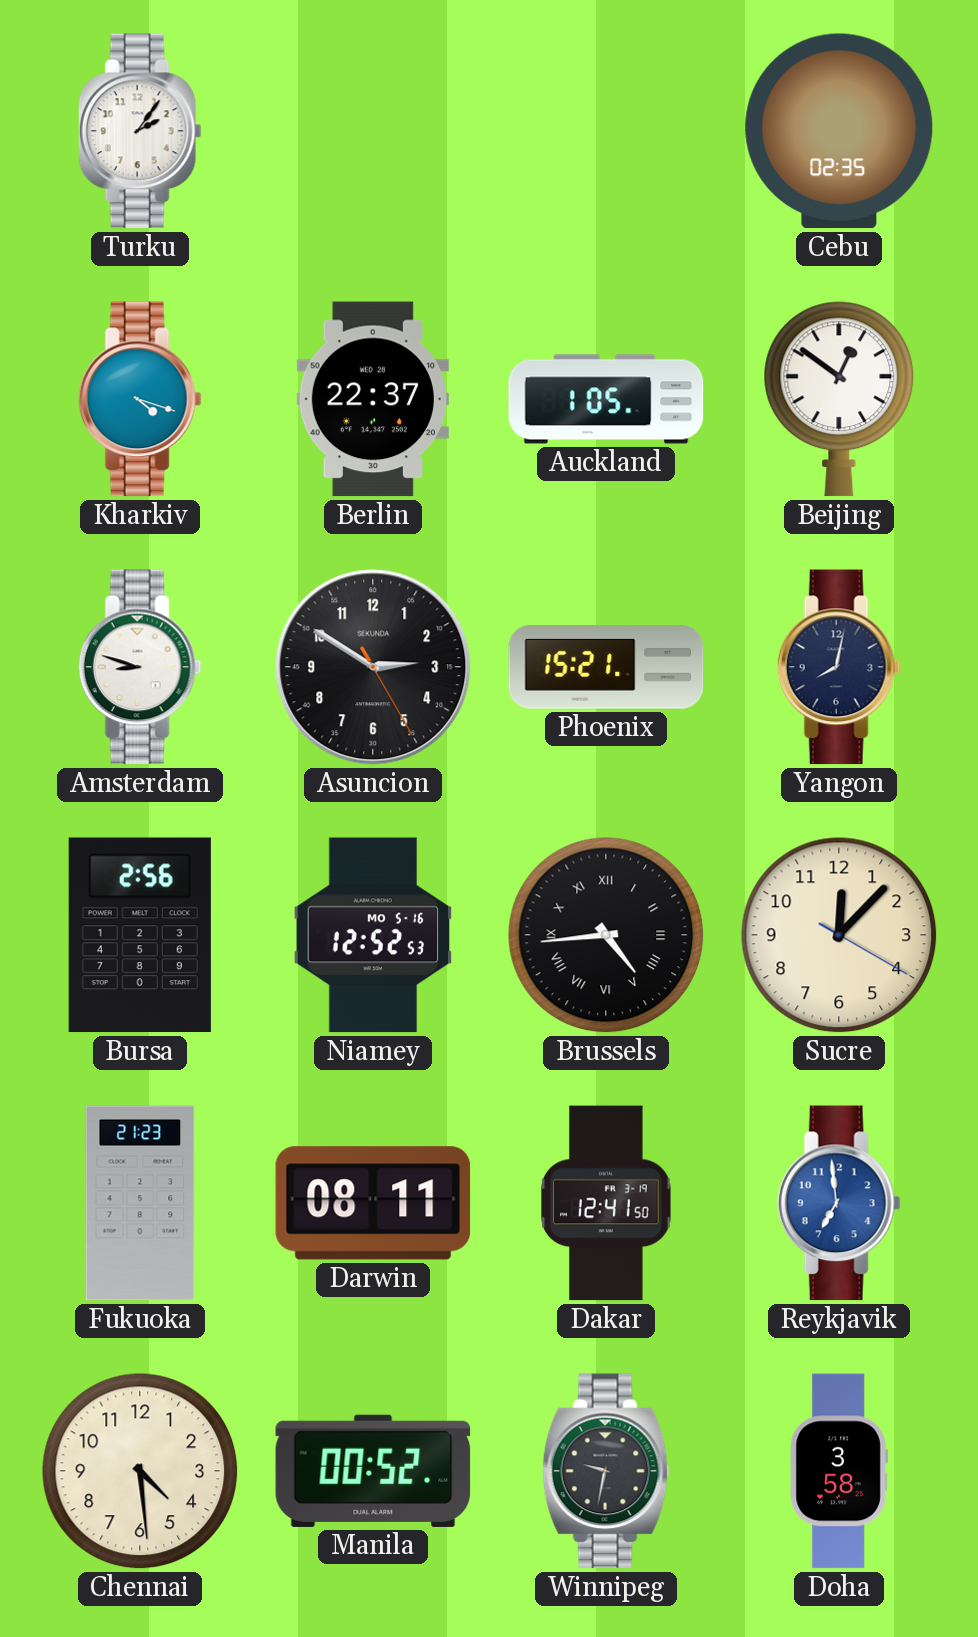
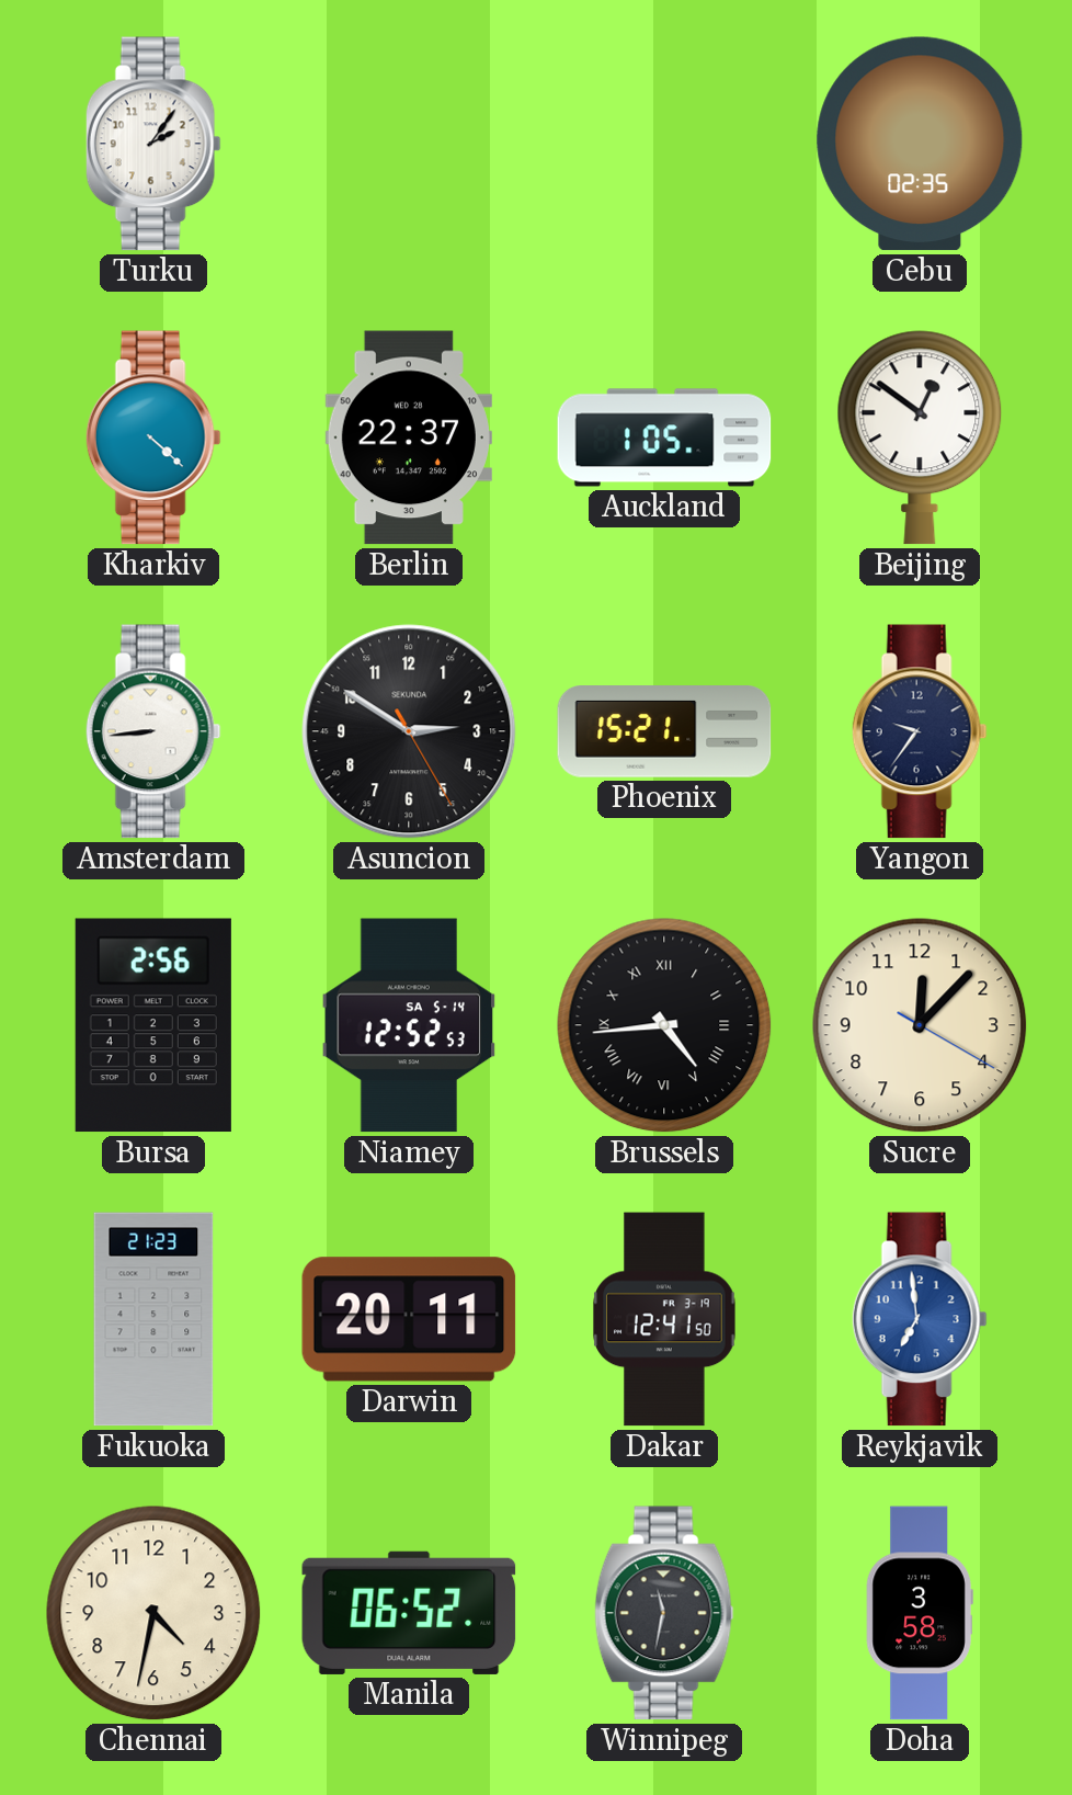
Kharkiv: 4:18 -> 4:22
Amsterdam: 8:48 -> 8:44
Yangon: 8:02 -> 9:36
Niamey date: MO 5-16 -> SA 5-14
Darwin: 08:11 -> 20:11
Chennai: 4:29 -> 4:32
Manila: 00:52 -> 06:52
Winnipeg: 9:32 -> 11:32
